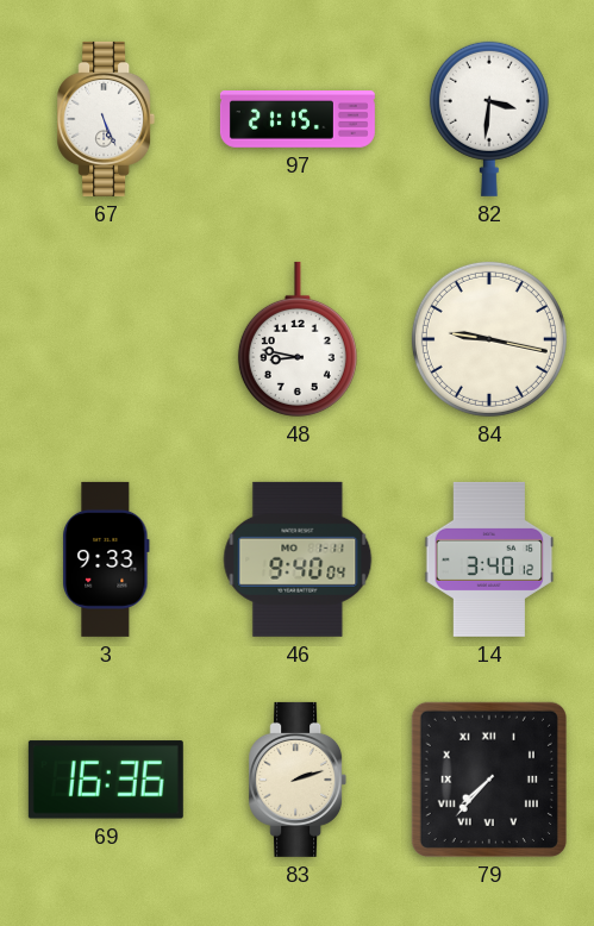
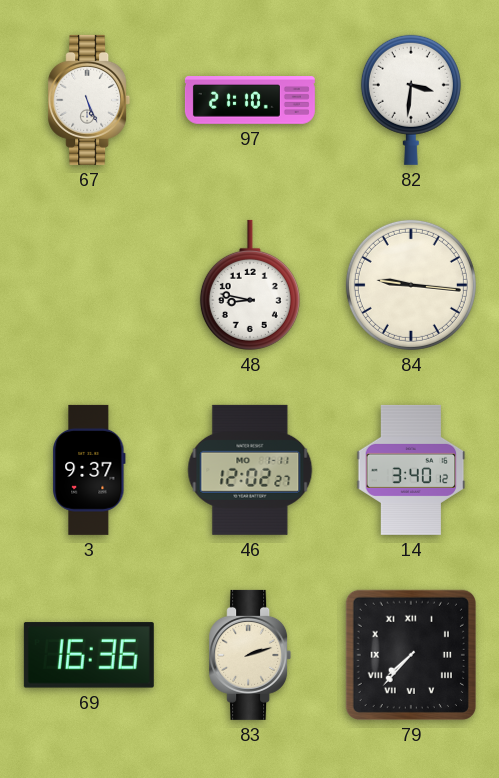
97: 21:15 -> 21:10
84: 9:17 -> 9:16
3: 9:33 -> 9:37
46: 9:40 -> 12:02
